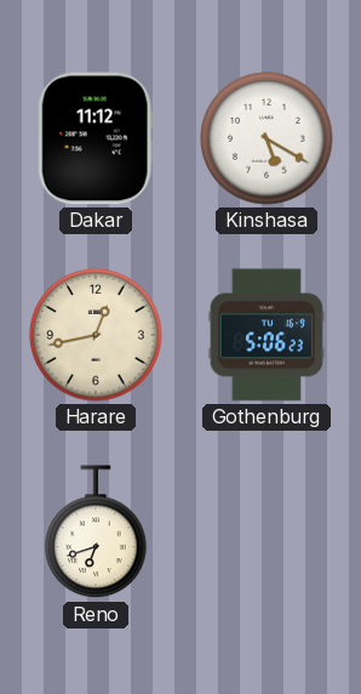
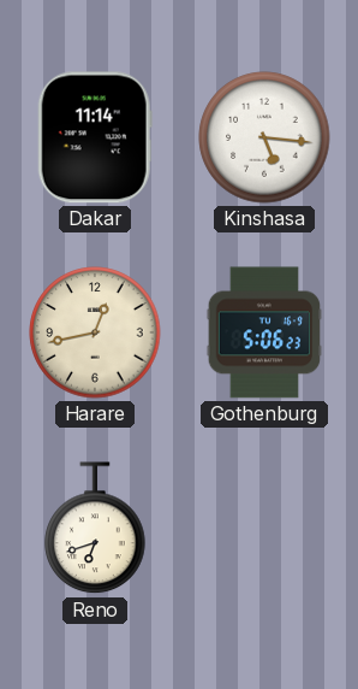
Dakar: 11:12 -> 11:14
Kinshasa: 5:20 -> 5:16
